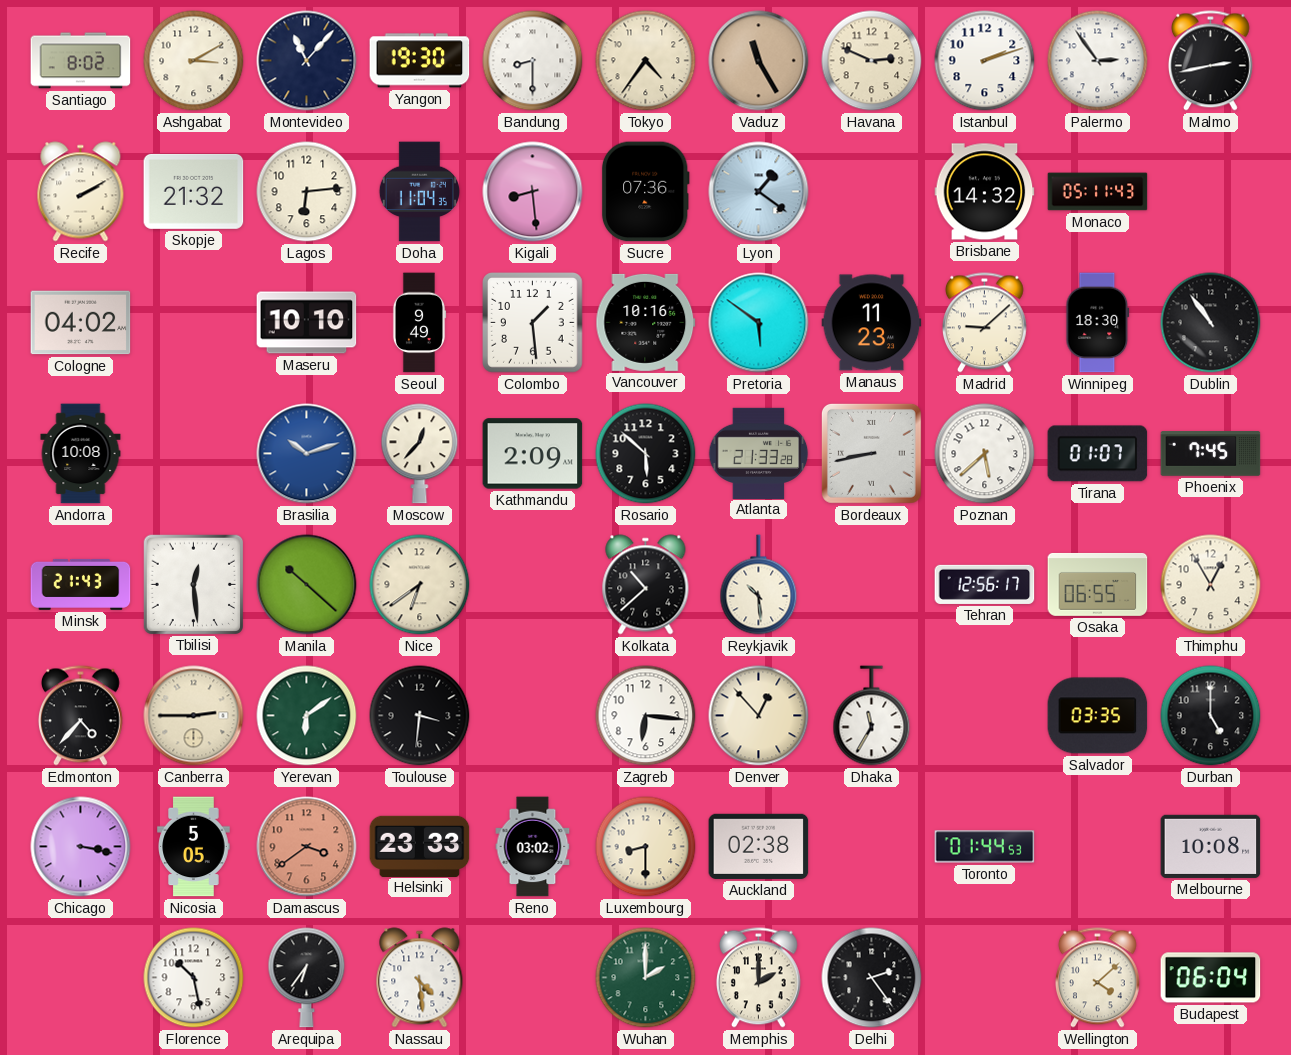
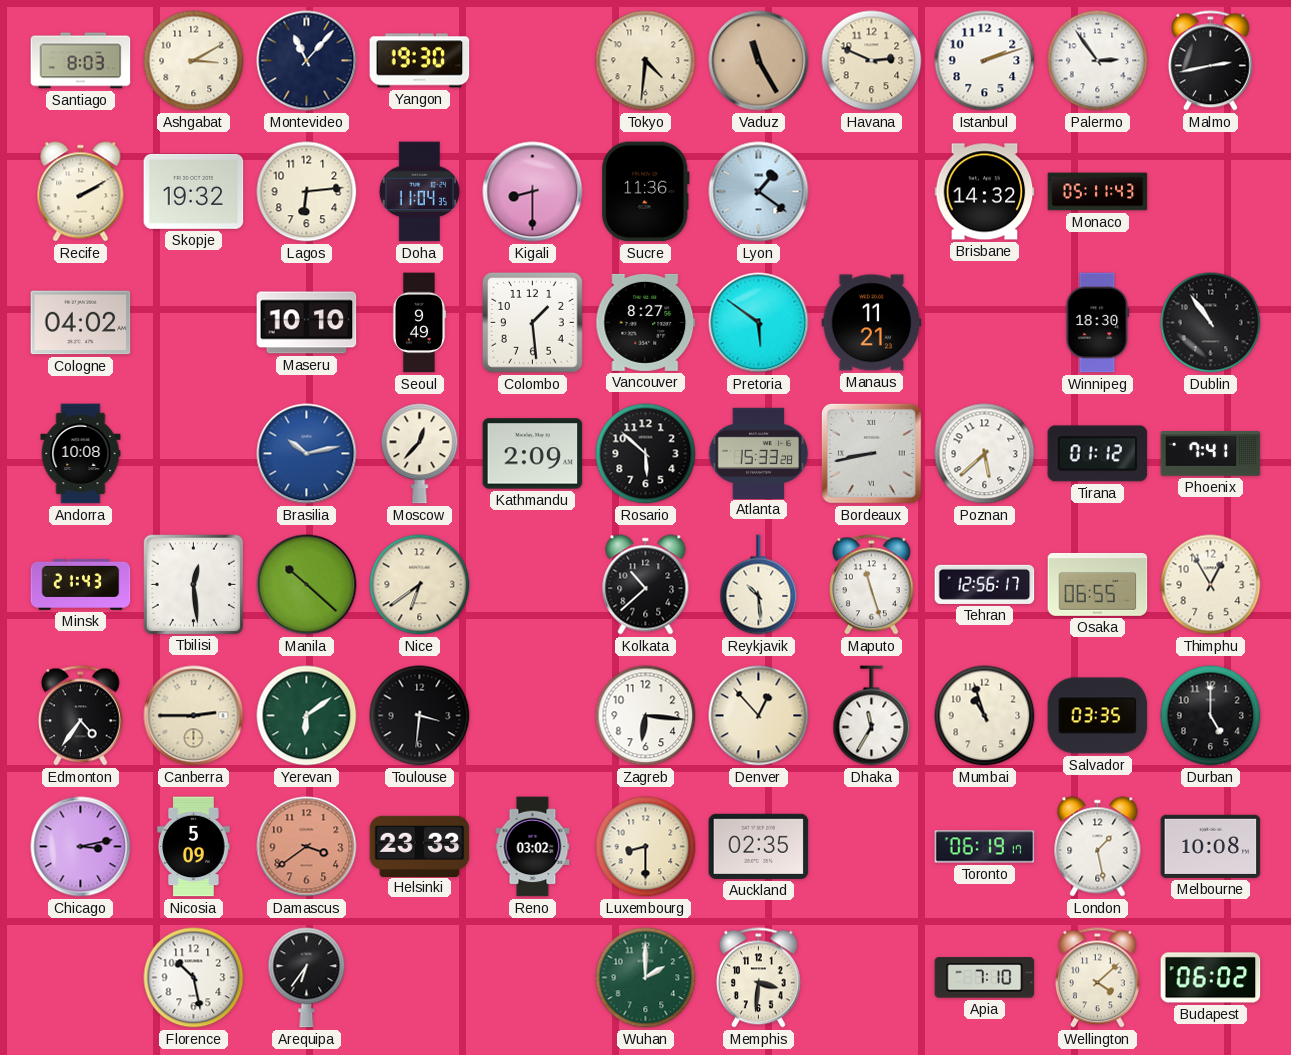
Santiago: 8:02 -> 8:03
Bandung: 8:30 -> none
Tokyo: 4:36 -> 4:31
Skopje: 21:32 -> 19:32
Kigali: 8:29 -> 8:30
Sucre: 07:36 -> 11:36
Vancouver: 10:16 -> 8:27
Manaus: 11:23 -> 11:21
Madrid: 9:08 -> none
Brasilia: 10:12 -> 10:13
Atlanta: 21:33 -> 15:33
Tirana: 01:07 -> 01:12
Phoenix: 7:45 -> 7:41
Maputo: none -> 11:27
Edmonton: 4:37 -> 4:36
Mumbai: none -> 10:57
Chicago: 3:17 -> 3:13
Nicosia: 5:05 -> 5:09
Auckland: 02:38 -> 02:35
Toronto: 01:44 -> 06:19
London: none -> 1:28
Nassau: 4:29 -> none
Memphis: 2:00 -> 3:31
Delhi: 2:24 -> none
Apia: none -> 7:10
Budapest: 06:04 -> 06:02
